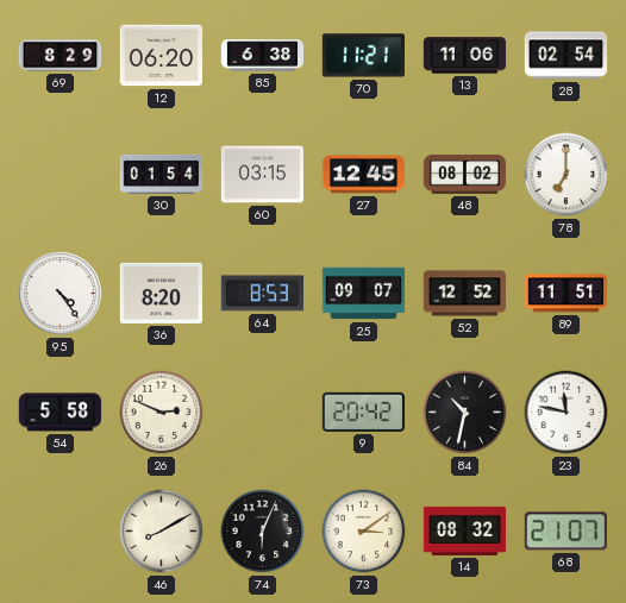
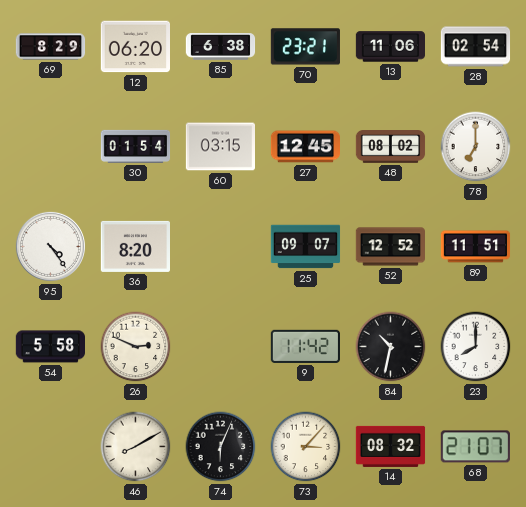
70: 11:21 -> 23:21
64: 8:53 -> none
9: 20:42 -> 11:42
23: 11:47 -> 8:00
73: 3:09 -> 3:07
